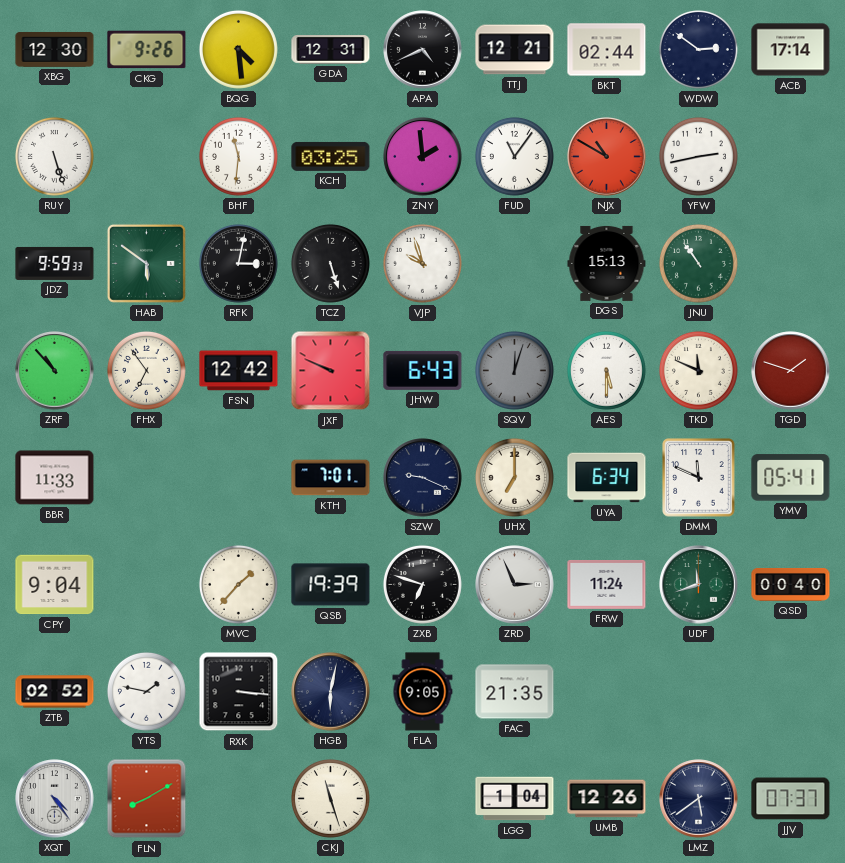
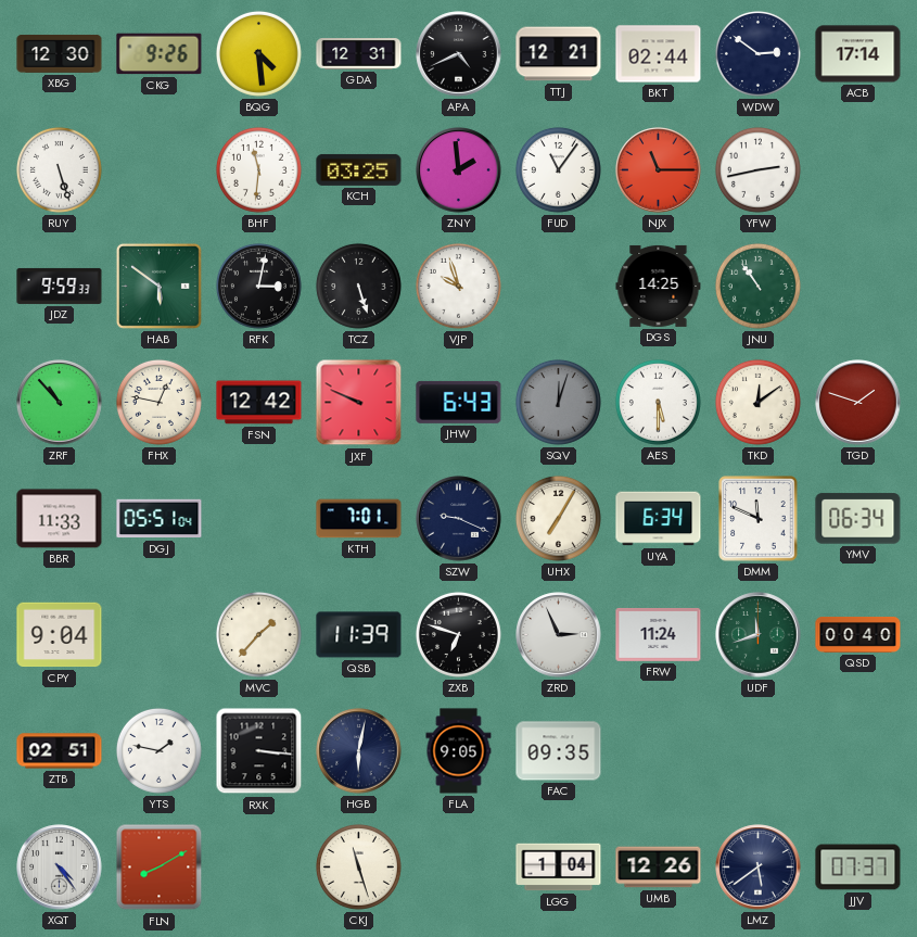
NJX: 10:50 -> 11:15
DGS: 15:13 -> 14:25
FHX: 6:54 -> 12:47
TKD: 11:49 -> 12:09
DGJ: none -> 05:51
UHX: 7:00 -> 7:05
YMV: 05:41 -> 06:34
QSB: 19:39 -> 11:39
ZTB: 02:52 -> 02:51
FAC: 21:35 -> 09:35
